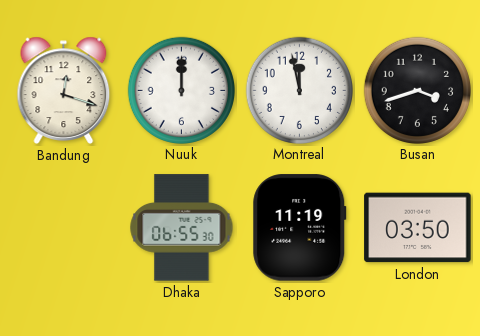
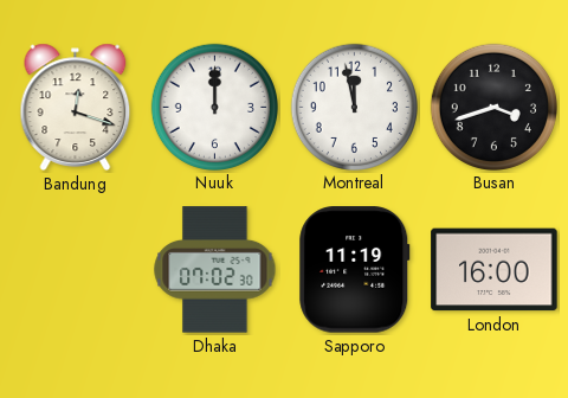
Dhaka: 06:55 -> 07:02
London: 03:50 -> 16:00
